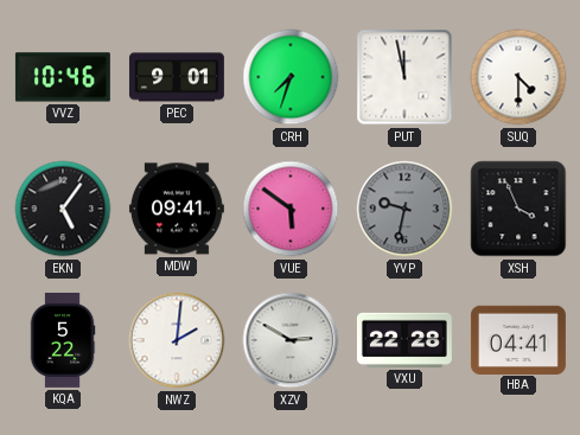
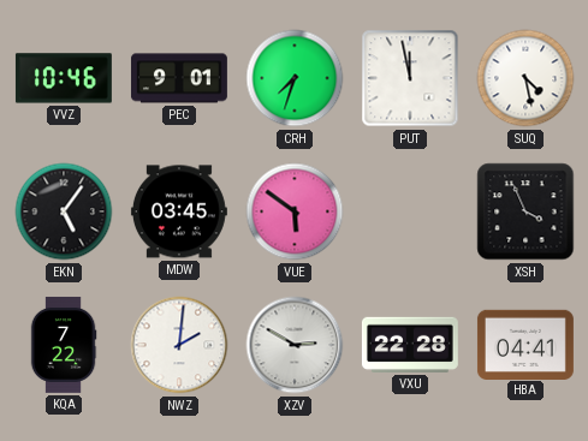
SUQ: 4:30 -> 4:28
MDW: 09:41 -> 03:45
YVP: 9:32 -> none
KQA: 5:22 -> 7:22
